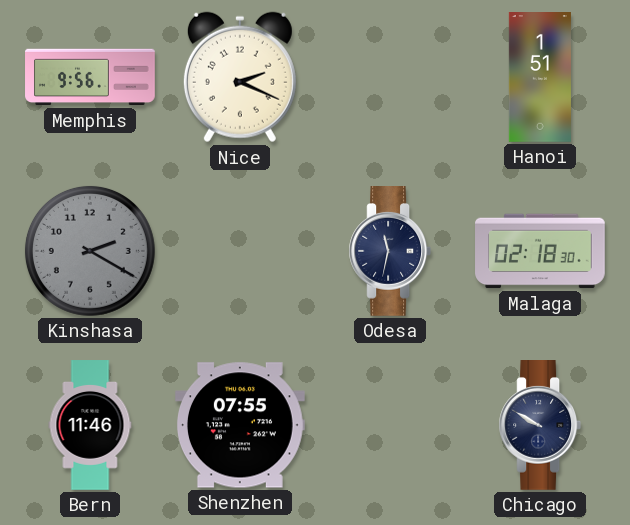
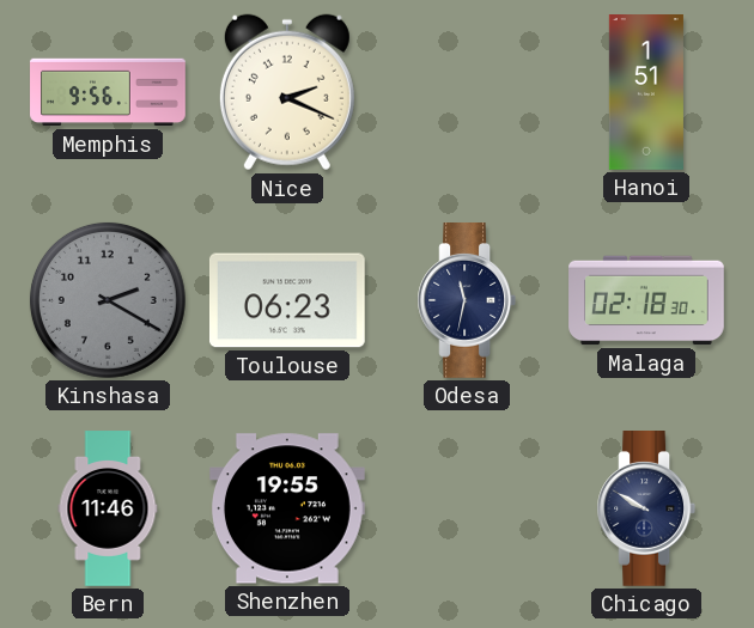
Toulouse: none -> 06:23
Shenzhen: 07:55 -> 19:55
